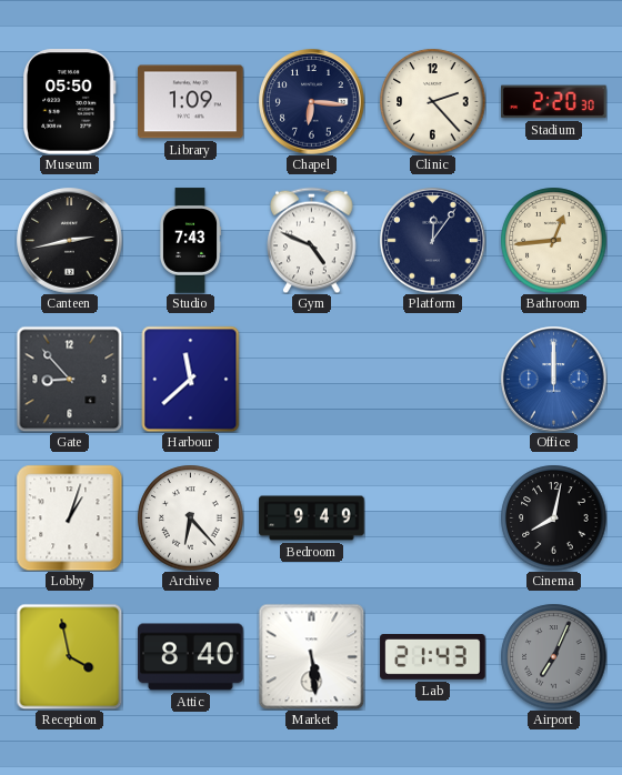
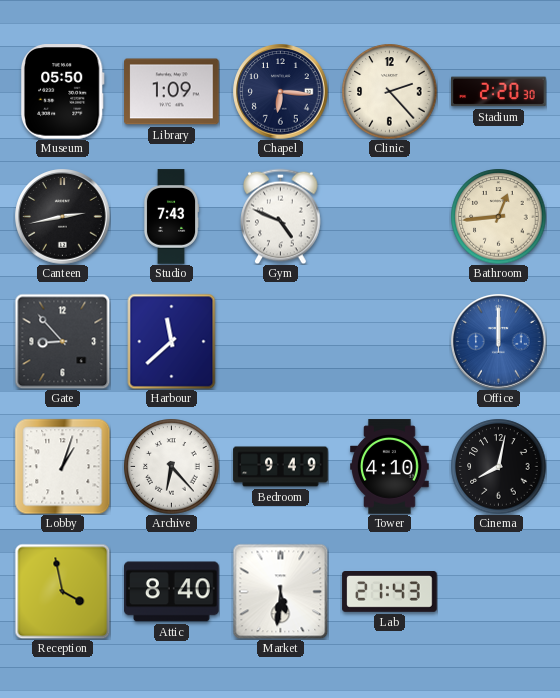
Platform: 12:06 -> none
Tower: none -> 4:10
Market: 5:29 -> 5:31
Airport: 7:04 -> none
